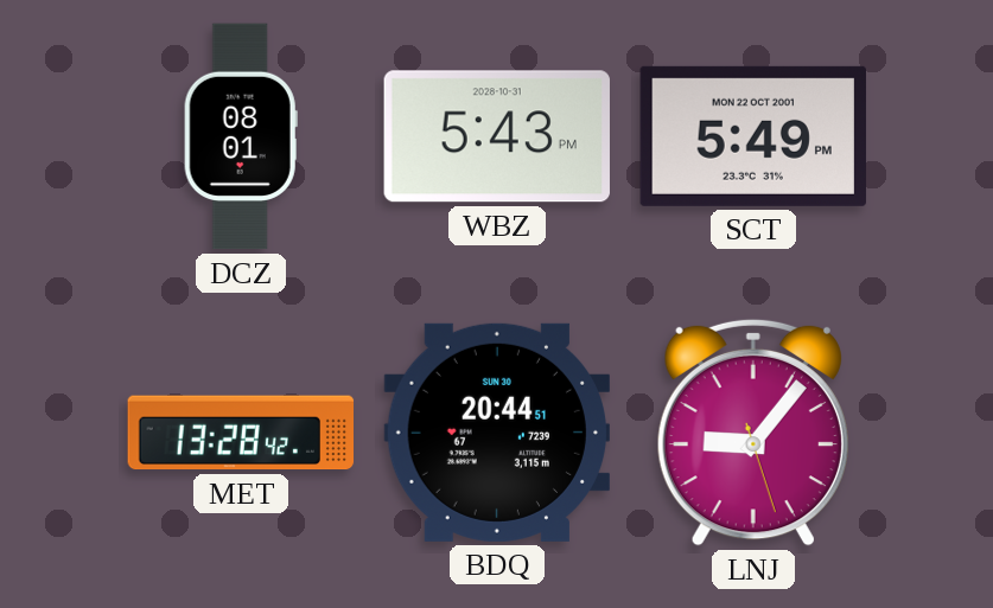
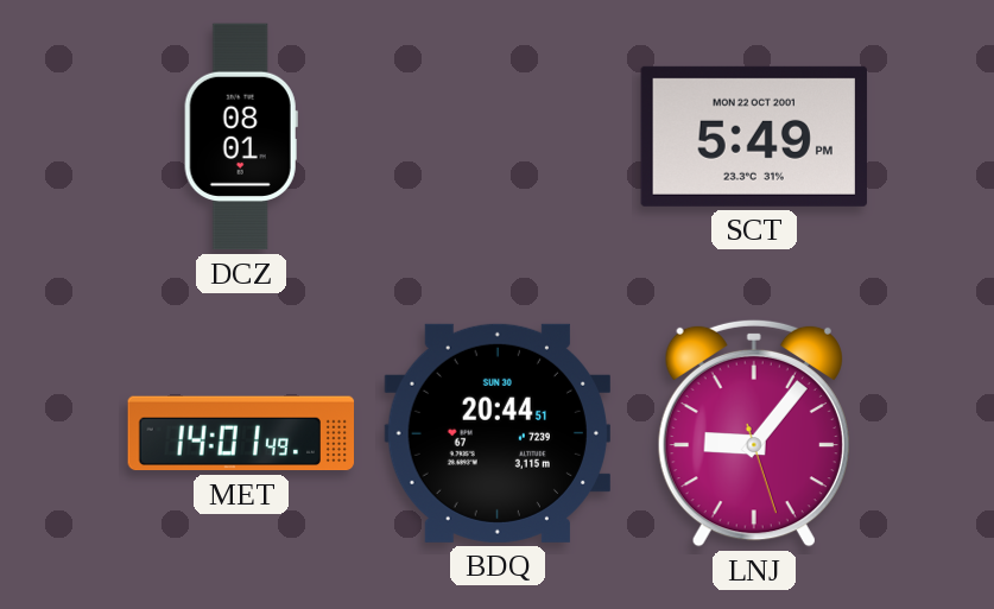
WBZ: 5:43 -> none
MET: 13:28 -> 14:01
